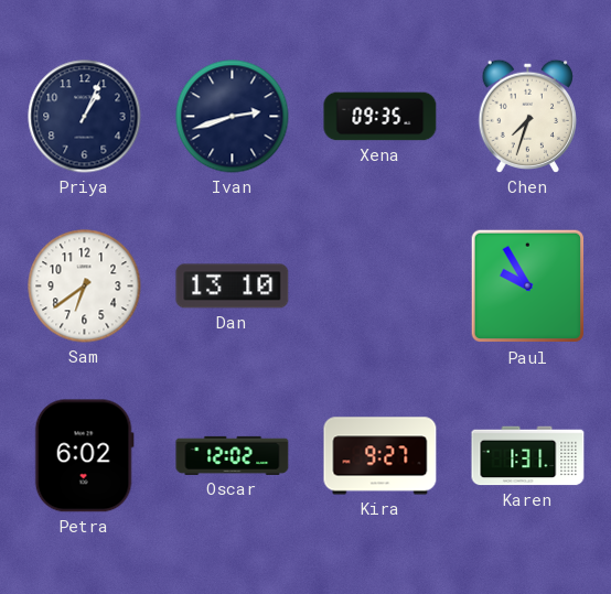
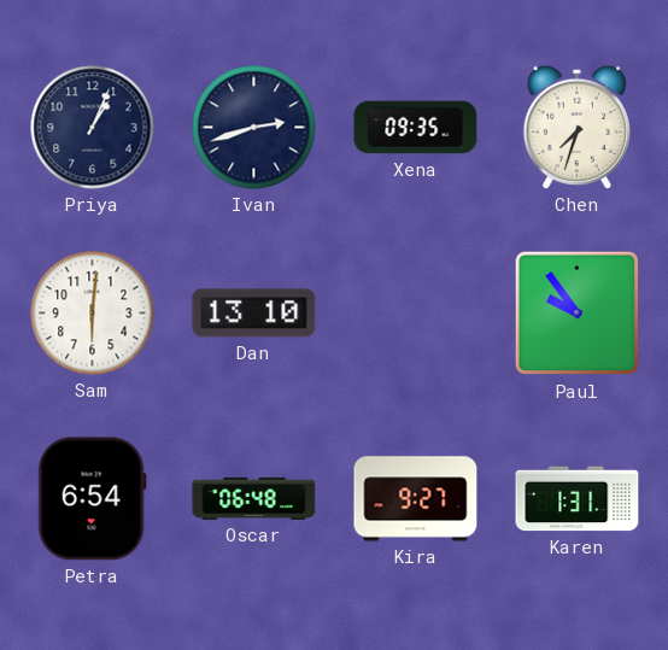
Sam: 6:39 -> 6:01
Paul: 9:55 -> 9:54
Petra: 6:02 -> 6:54
Oscar: 12:02 -> 06:48
